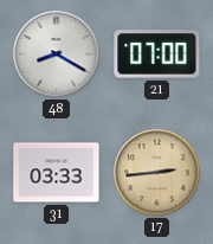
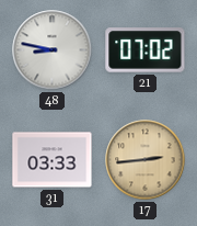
48: 8:20 -> 8:47
21: 07:00 -> 07:02
